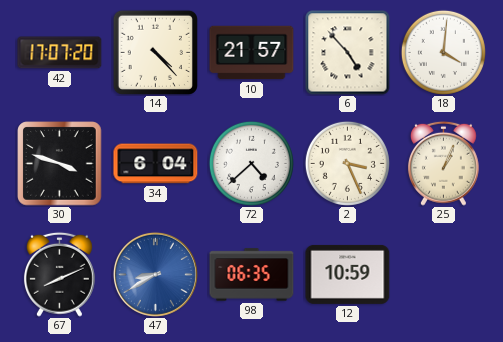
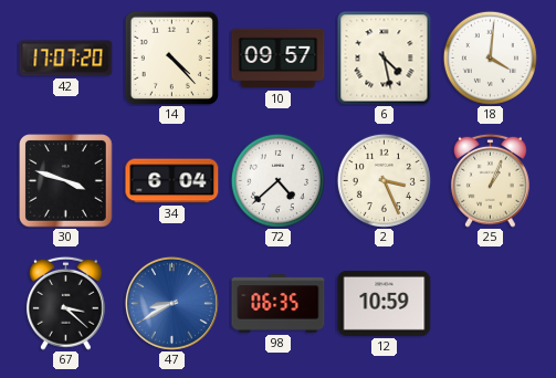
10: 21:57 -> 09:57
6: 4:53 -> 4:28
67: 8:11 -> 3:22
